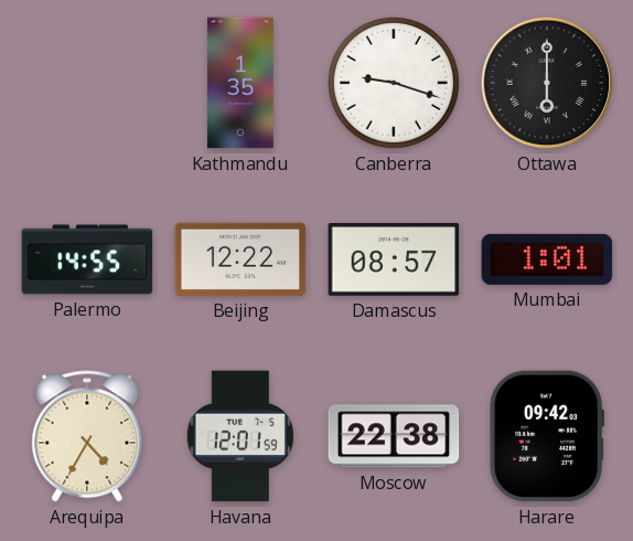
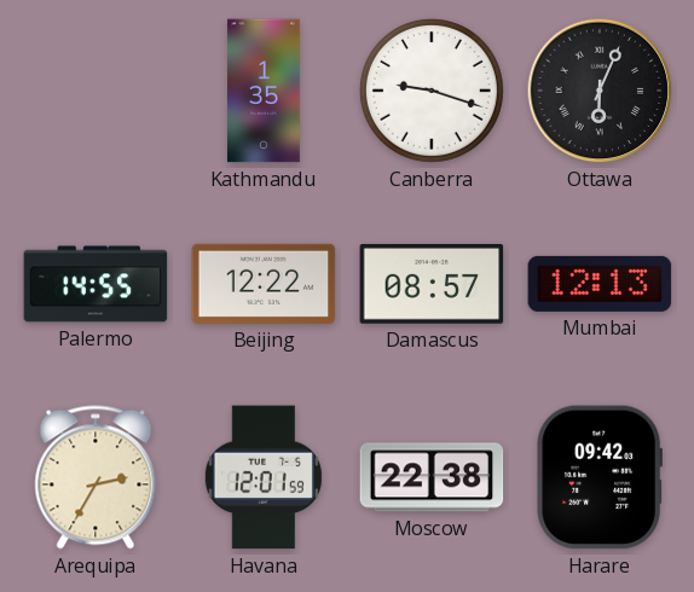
Ottawa: 6:00 -> 6:04
Mumbai: 1:01 -> 12:13
Arequipa: 4:35 -> 2:35
